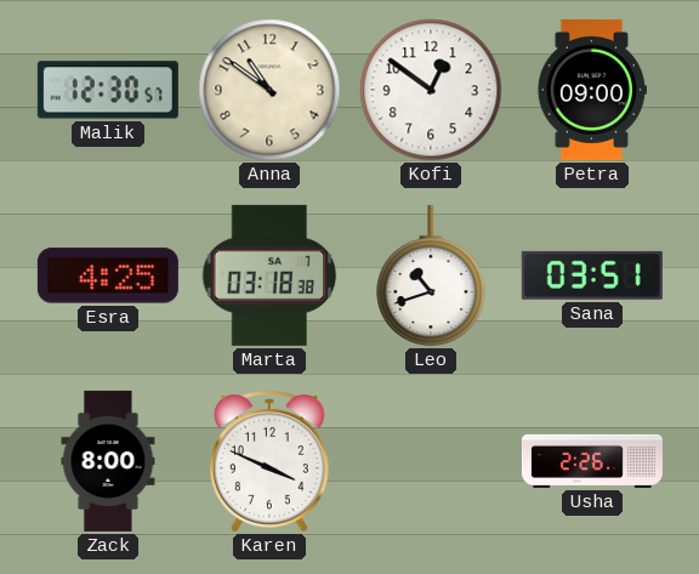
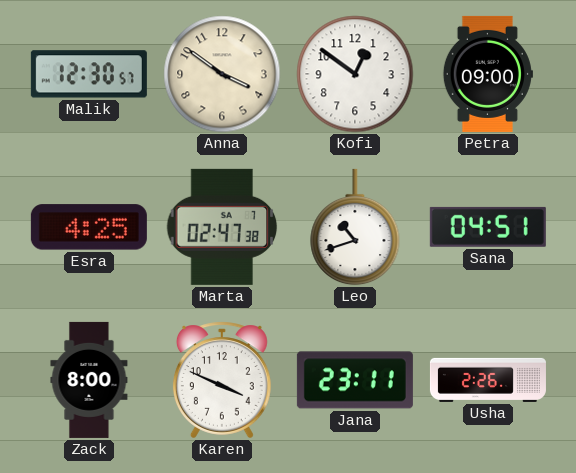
Anna: 10:51 -> 3:51
Marta: 03:18 -> 02:47
Sana: 03:51 -> 04:51
Jana: none -> 23:11
